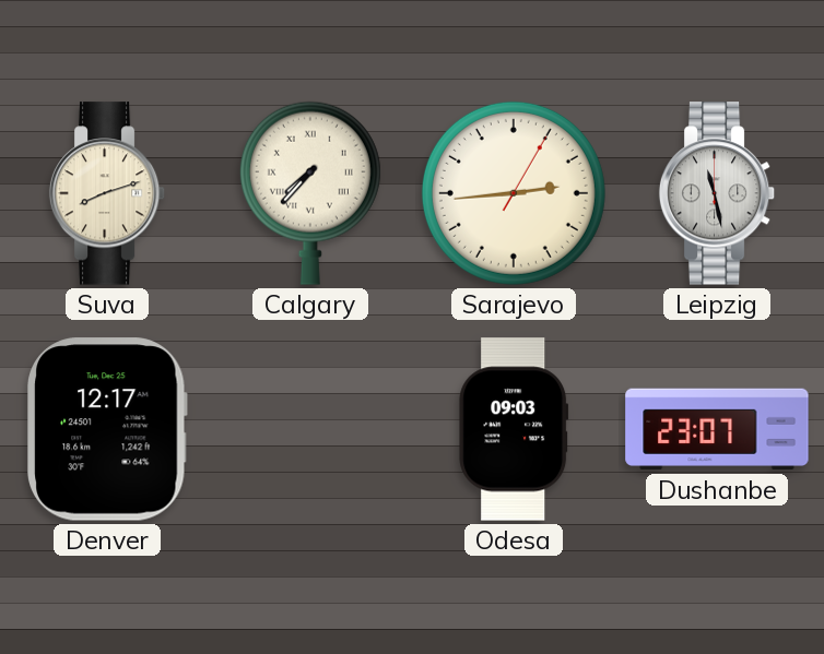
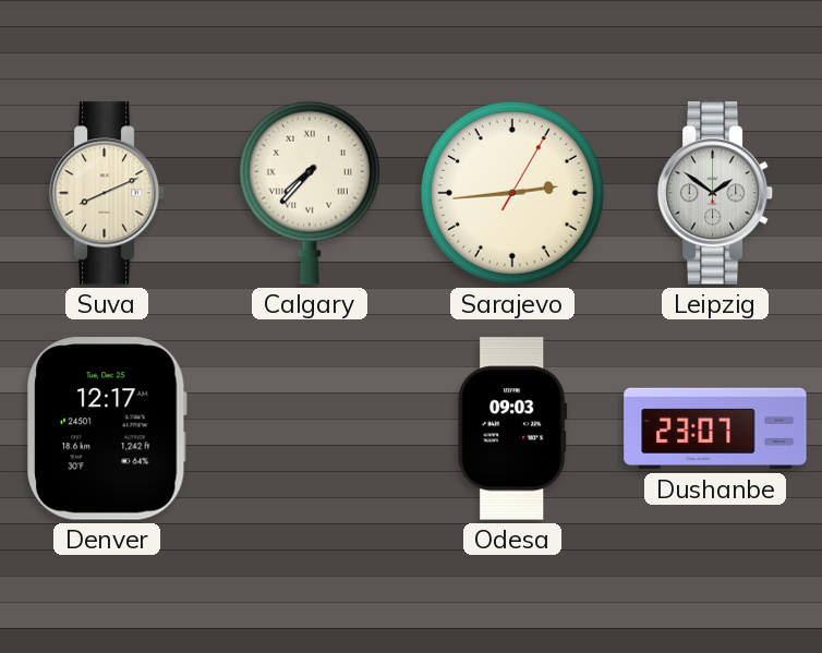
Suva: 8:12 -> 8:11
Leipzig: 11:28 -> 1:51
